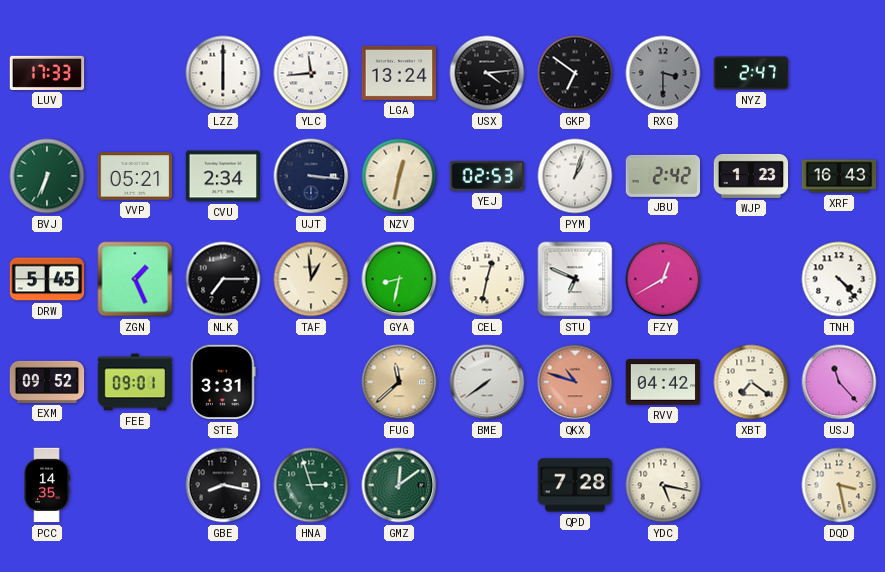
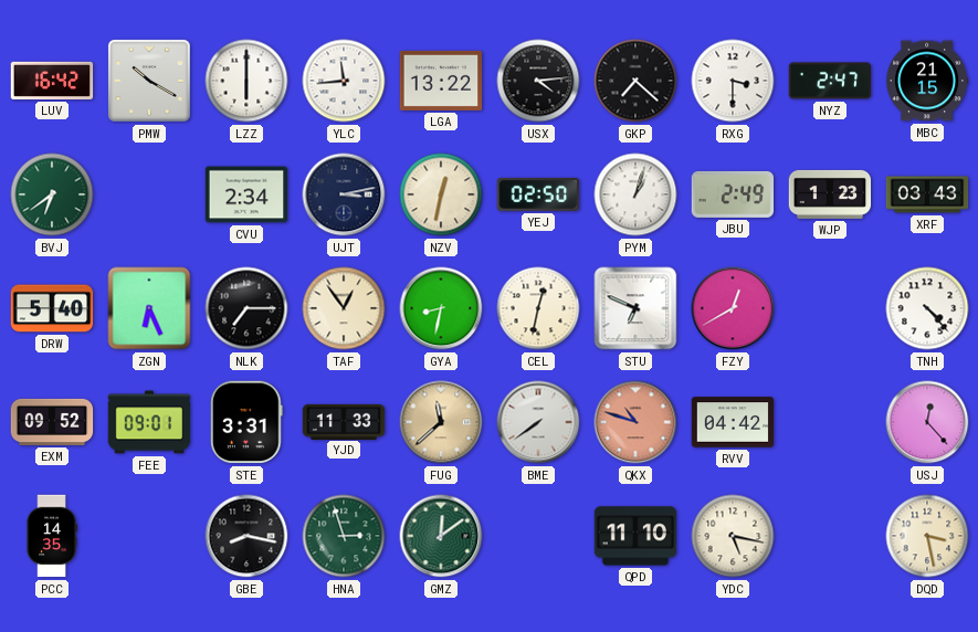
LUV: 17:33 -> 16:42
PMW: none -> 10:20
LGA: 13:24 -> 13:22
GKP: 6:51 -> 7:22
RXG dial: grey -> white
MBC: none -> 21:15
BVJ: 6:34 -> 6:39
VVP: 05:21 -> none
UJT: 3:16 -> 3:13
YEJ: 02:53 -> 02:50
JBU: 2:42 -> 2:49
XRF: 16:43 -> 03:43
DRW: 5:45 -> 5:40
ZGN: 1:26 -> 6:26
TAF: 12:59 -> 12:54
YJD: none -> 11:33
XBT: 7:21 -> none
USJ: 11:23 -> 12:23
QPD: 7:28 -> 11:10
